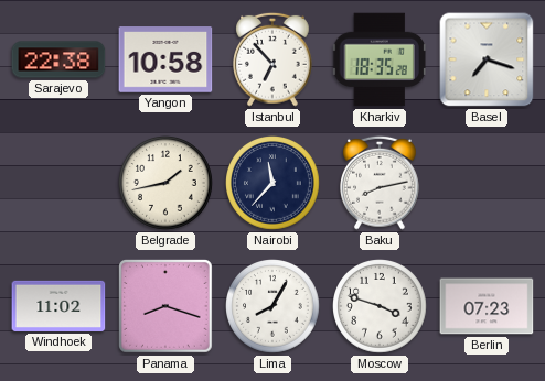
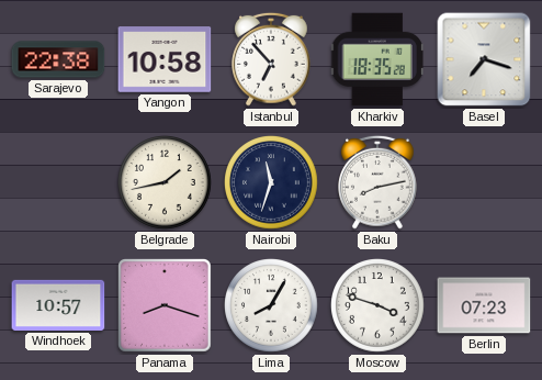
Nairobi: 11:37 -> 11:33
Windhoek: 11:02 -> 10:57
